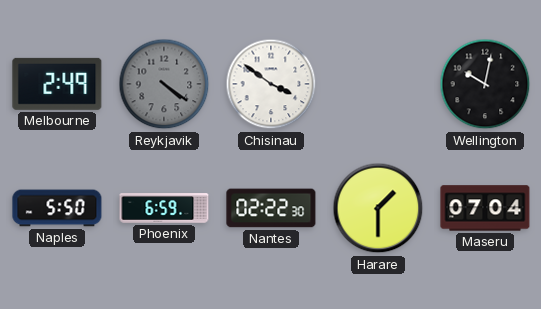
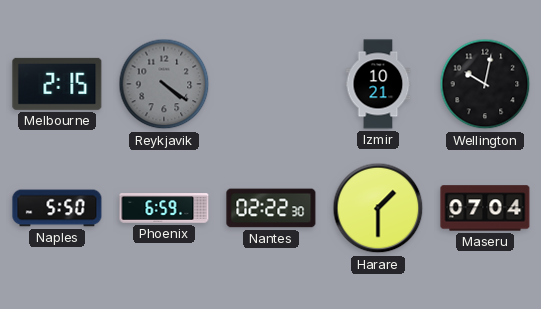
Melbourne: 2:49 -> 2:15
Chisinau: 3:51 -> none
Izmir: none -> 10:21
